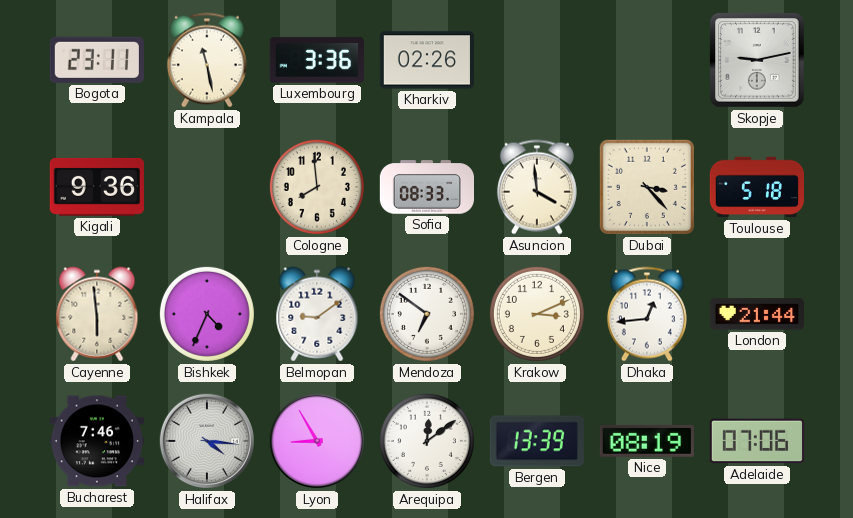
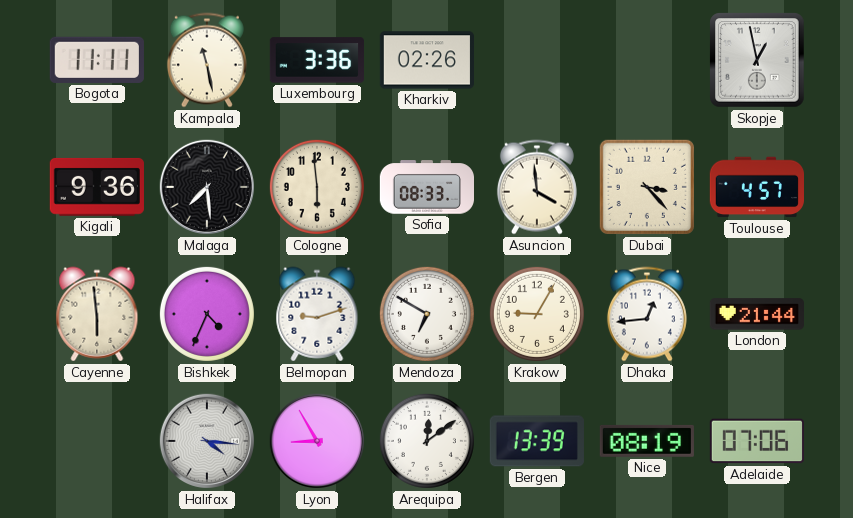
Bogota: 23:11 -> 11:11
Skopje: 9:13 -> 12:58
Malaga: none -> 7:29
Cologne: 7:59 -> 5:59
Toulouse: 5:18 -> 4:57
Belmopan: 9:09 -> 9:12
Mendoza: 6:51 -> 6:50
Krakow: 3:11 -> 9:05
Bucharest: 7:46 -> none
